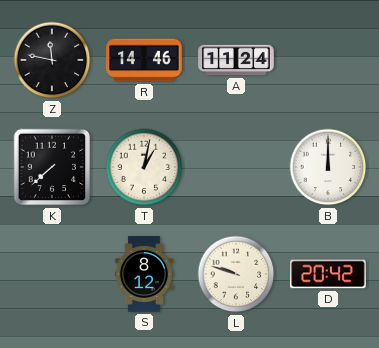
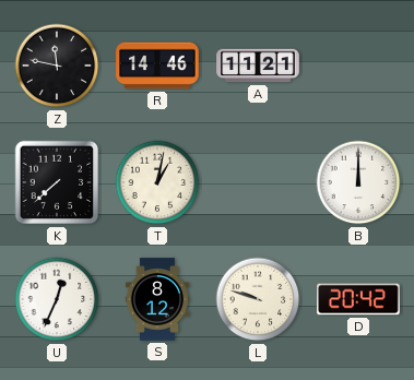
A: 11:24 -> 11:21
U: none -> 12:34
